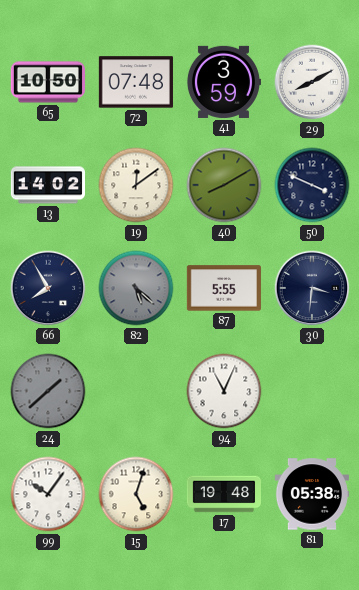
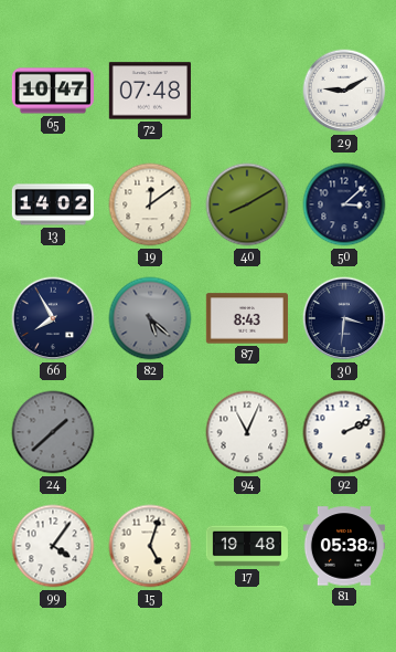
65: 10:50 -> 10:47
41: 3:59 -> none
29: 8:10 -> 9:10
50: 3:49 -> 3:08
87: 5:55 -> 8:43
92: none -> 2:11
99: 10:06 -> 4:06
